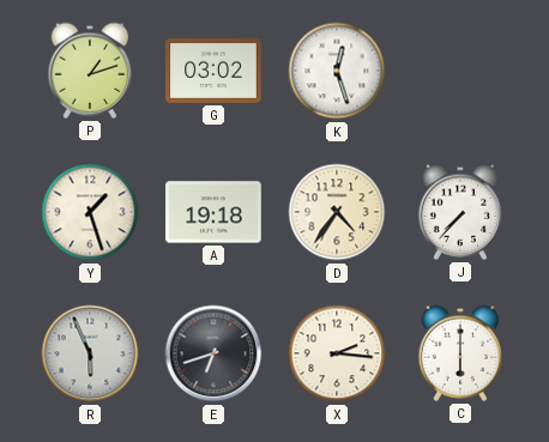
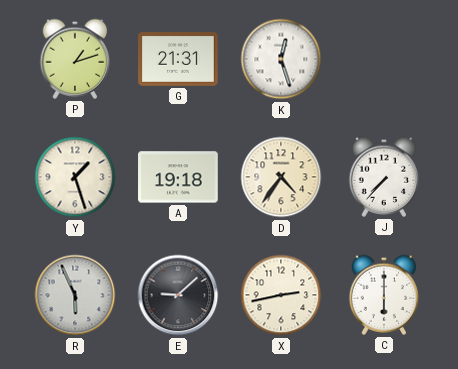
G: 03:02 -> 21:31
E: 6:42 -> 9:08
X: 2:16 -> 2:43
